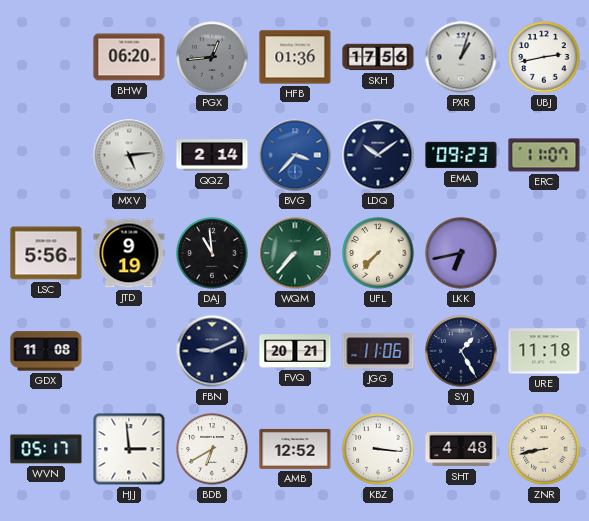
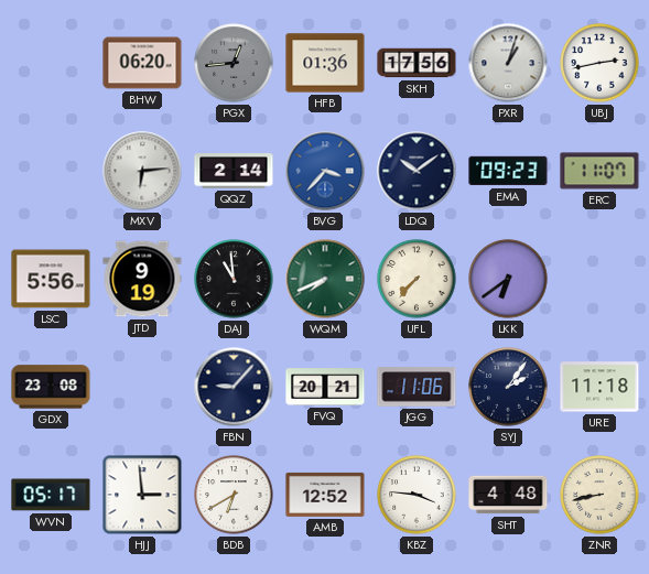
MXV: 5:14 -> 6:14
WQM: 7:37 -> 7:41
LKK: 6:43 -> 6:39
GDX: 11:08 -> 23:08
FBN: 9:11 -> 9:07
SYJ: 1:25 -> 2:06
KBZ: 3:16 -> 3:46
